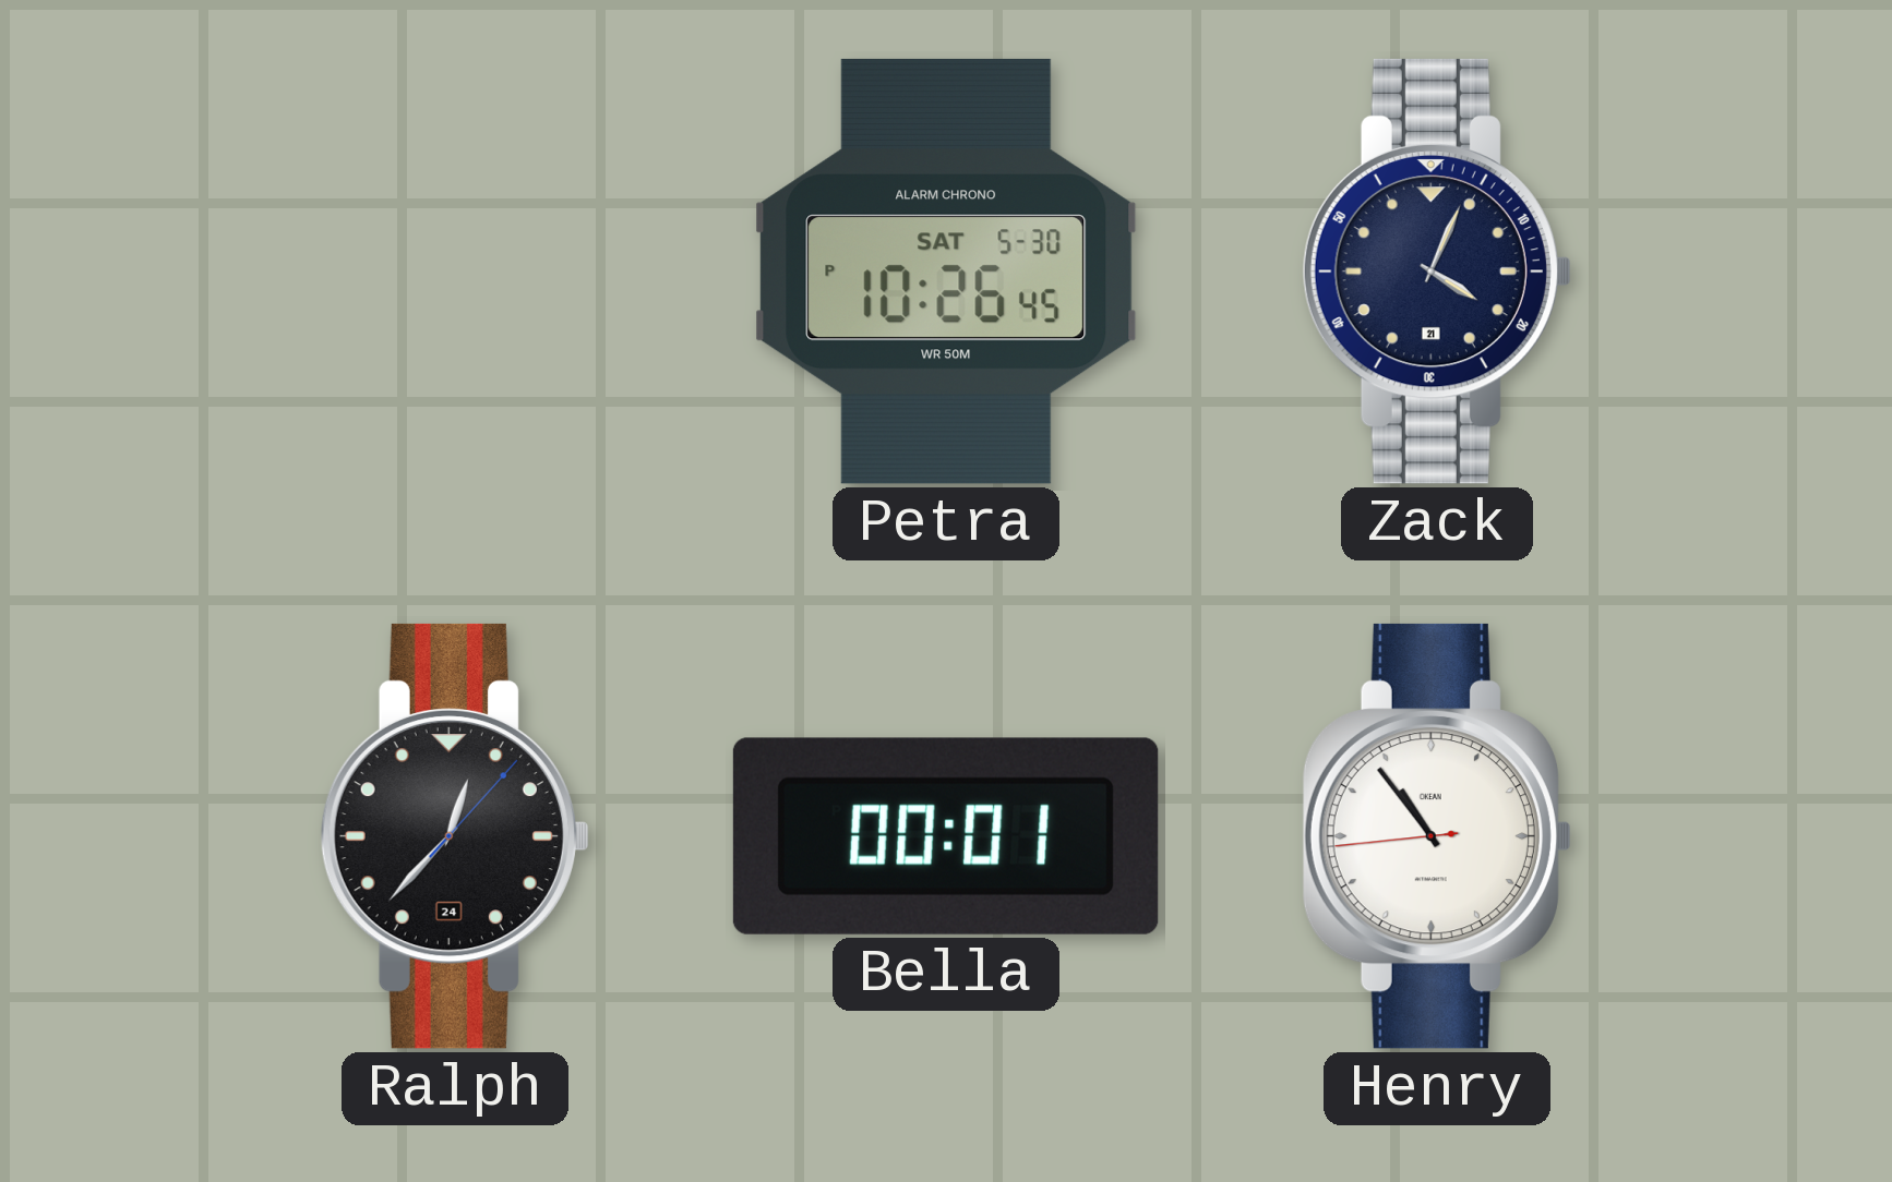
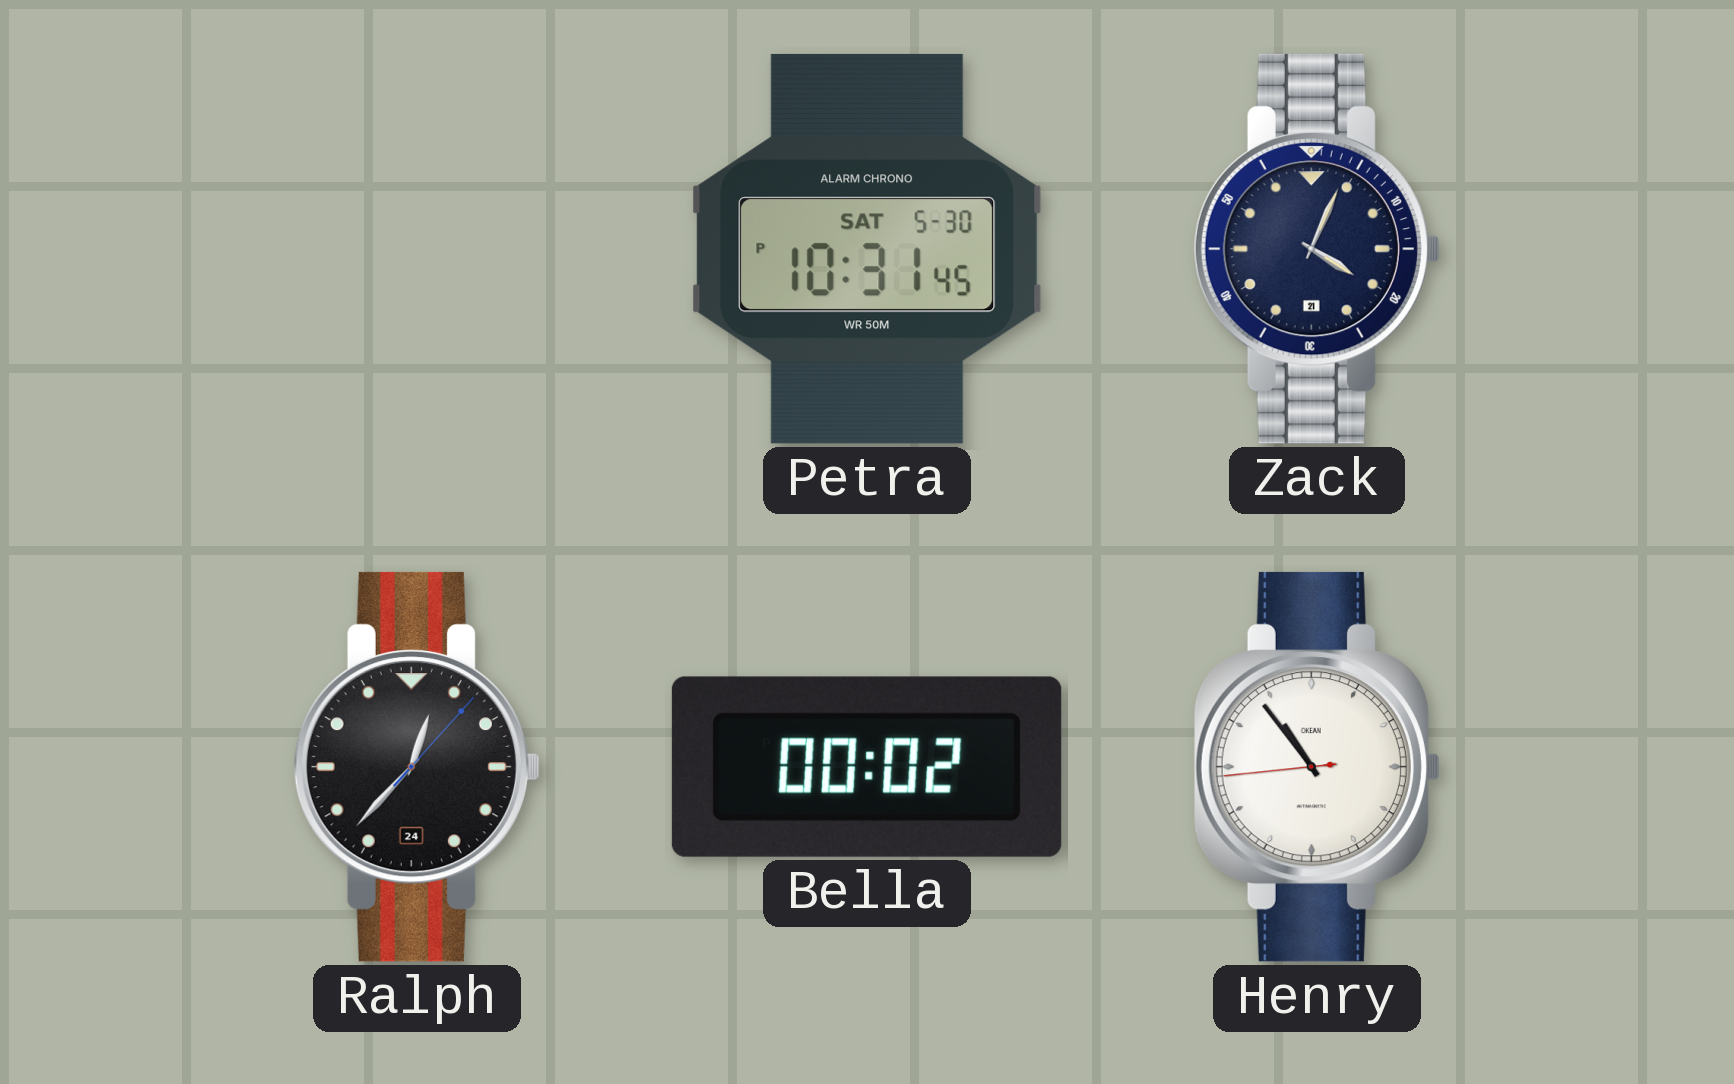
Petra: 10:26 -> 10:31
Bella: 00:01 -> 00:02
